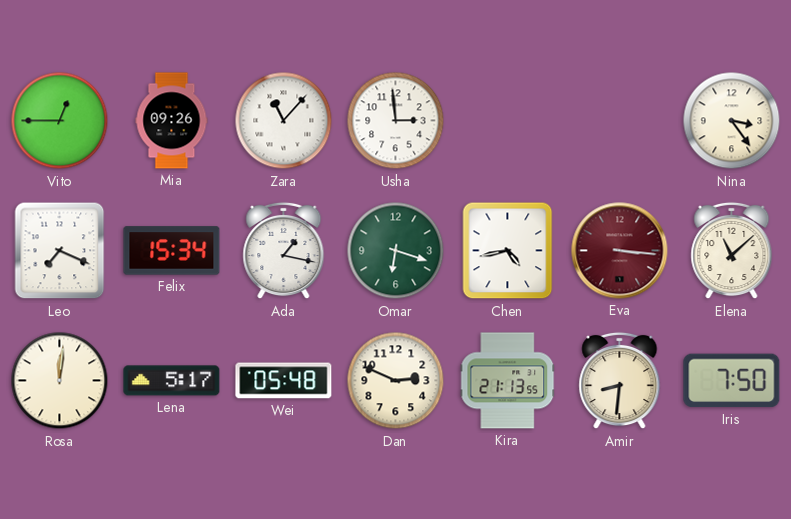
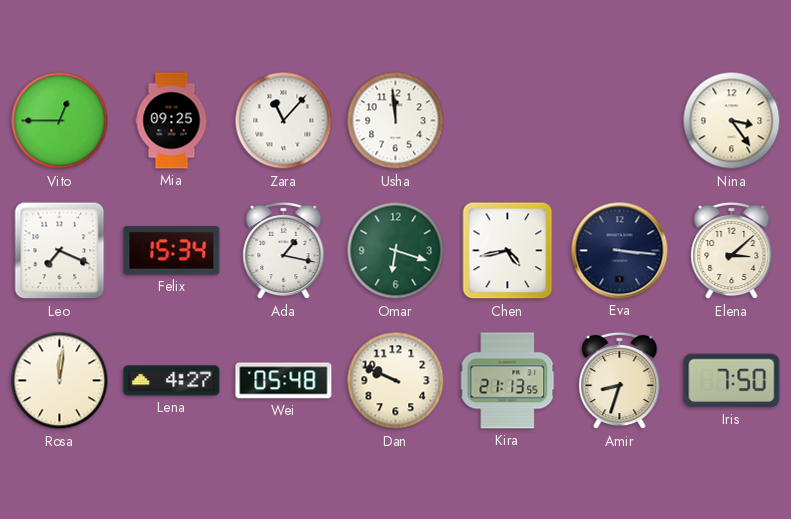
Mia: 09:26 -> 09:25
Usha: 2:59 -> 11:59
Eva dial: burgundy -> navy
Elena: 11:08 -> 3:08
Lena: 5:17 -> 4:27
Dan: 2:49 -> 9:49
Amir: 8:31 -> 8:33
